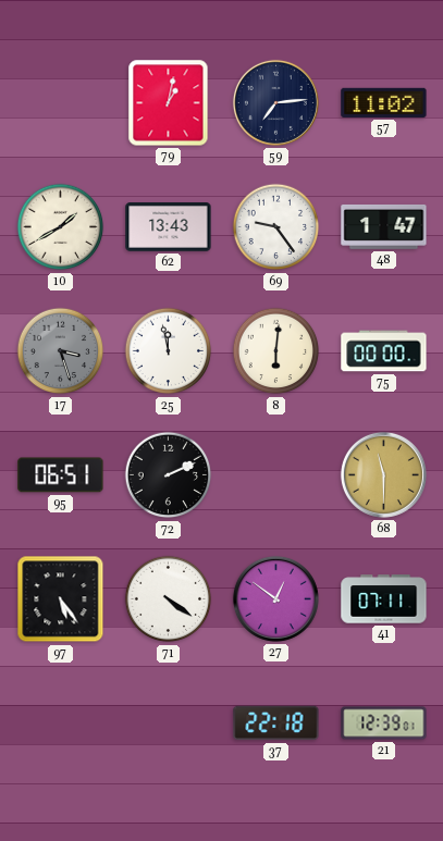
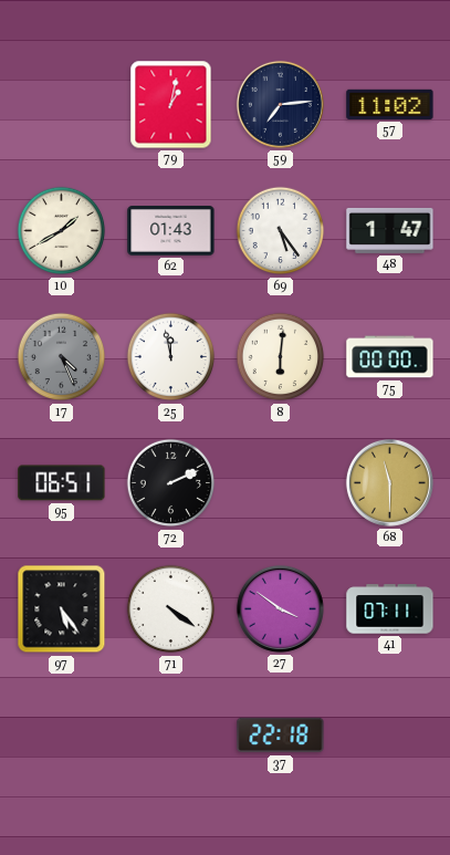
62: 13:43 -> 01:43
69: 9:24 -> 5:24
17: 3:27 -> 4:26
27: 12:51 -> 3:51
21: 12:39 -> none
